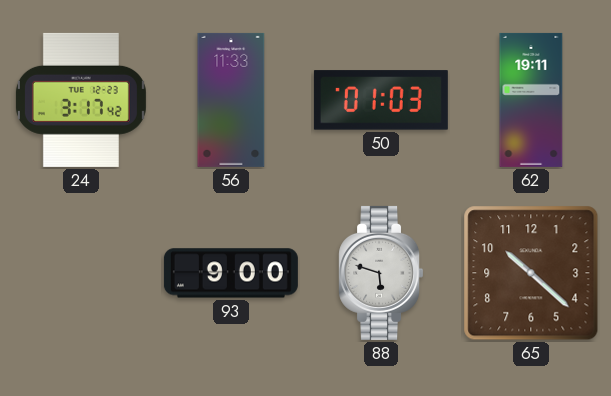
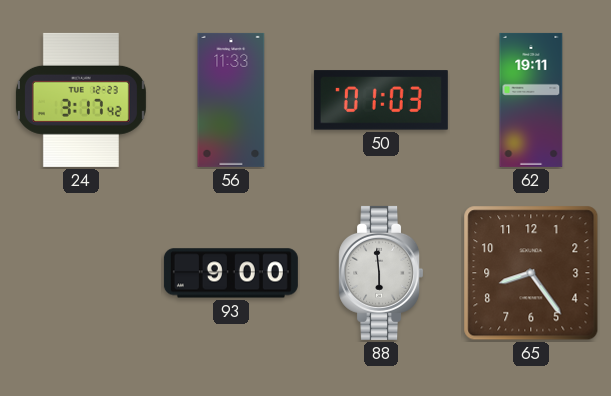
88: 5:48 -> 5:59
65: 10:22 -> 8:24
